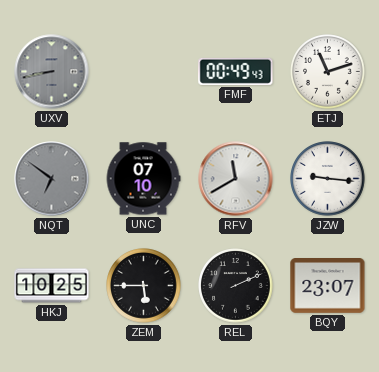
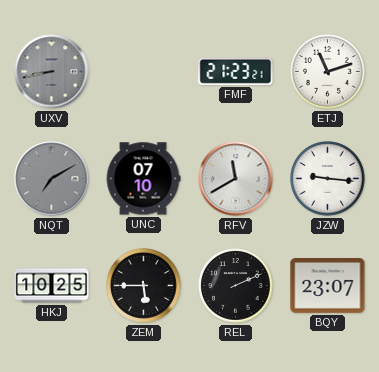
FMF: 00:49 -> 21:23
NQT: 6:51 -> 7:10
